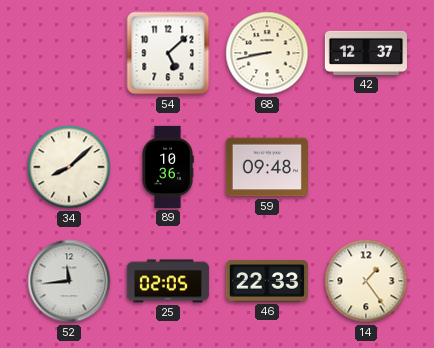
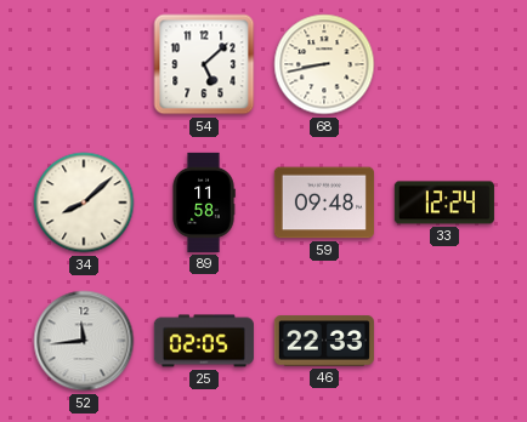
42: 12:37 -> none
89: 10:36 -> 11:58
33: none -> 12:24
14: 1:24 -> none
